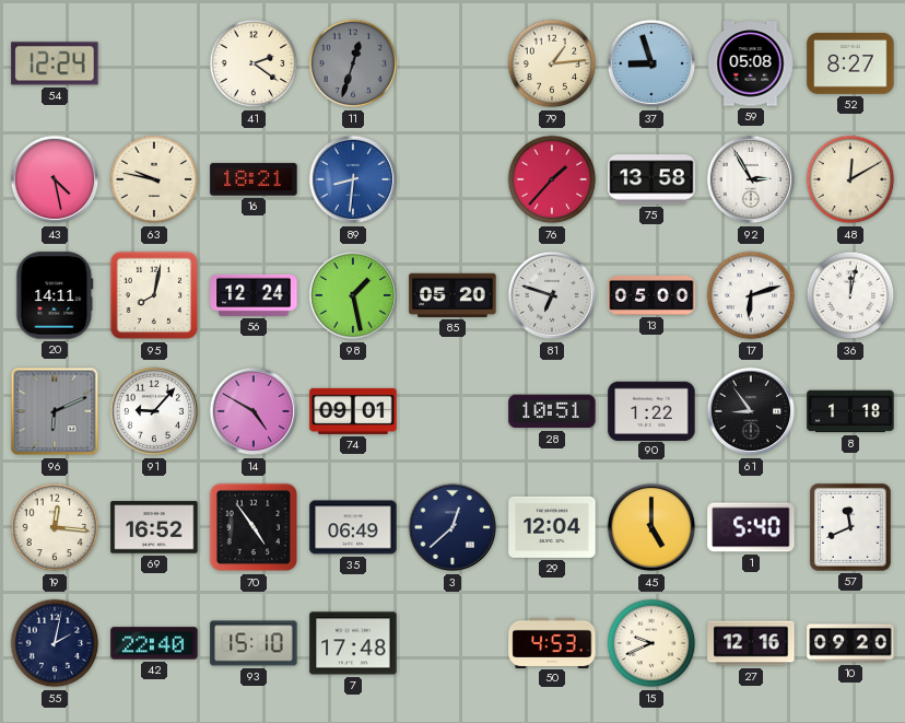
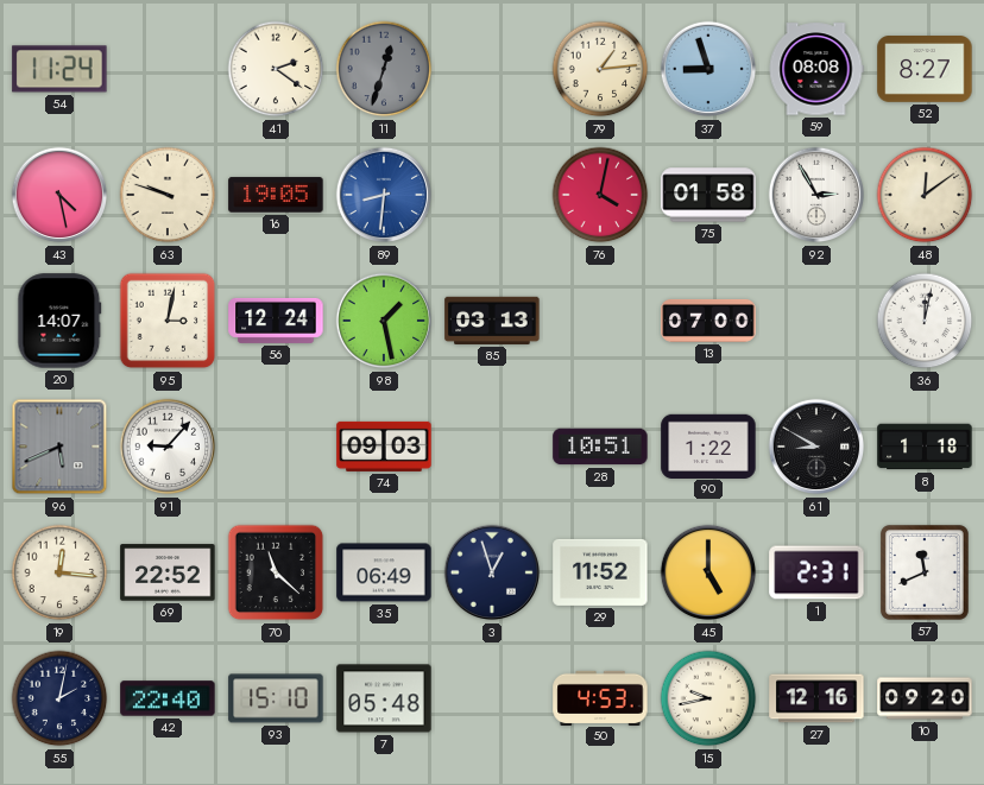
54: 12:24 -> 11:24
59: 05:08 -> 08:08
63: 9:47 -> 9:48
16: 18:21 -> 19:05
76: 1:37 -> 4:02
75: 13:58 -> 01:58
48: 12:10 -> 12:09
20: 14:11 -> 14:07
95: 8:02 -> 3:02
85: 05:20 -> 03:13
81: 6:48 -> none
13: 05:00 -> 07:00
17: 6:12 -> none
96: 6:11 -> 5:41
14: 4:50 -> none
74: 09:01 -> 09:03
61: 8:54 -> 8:50
69: 16:52 -> 22:52
70: 4:54 -> 11:22
3: 12:38 -> 12:57
29: 12:04 -> 11:52
1: 5:40 -> 2:31
7: 17:48 -> 05:48
15: 9:41 -> 9:43
